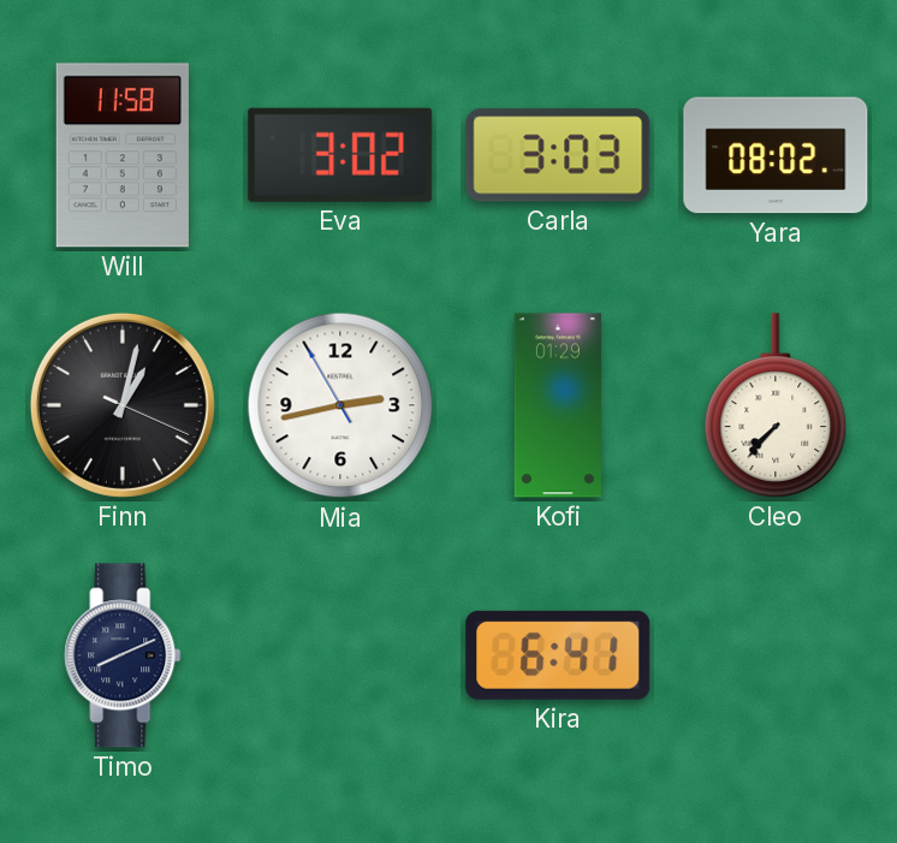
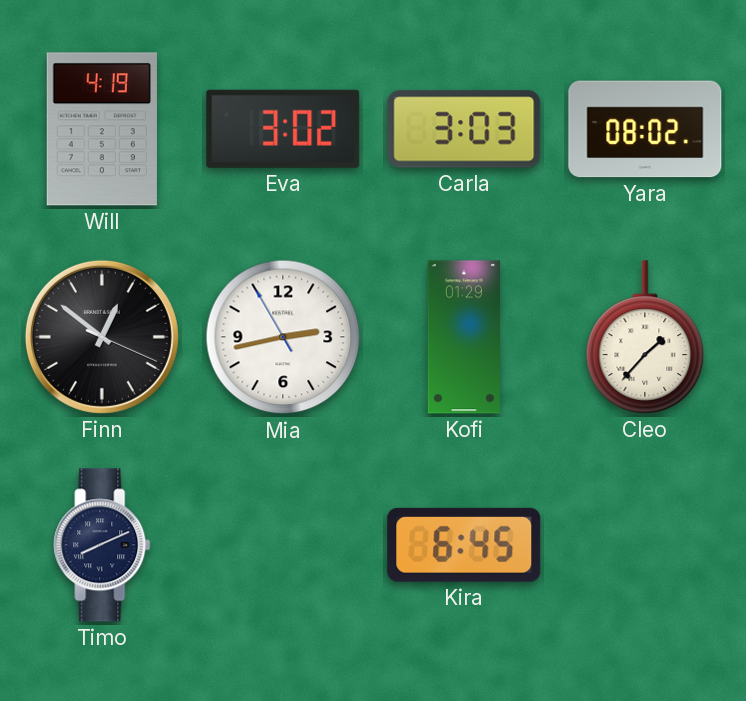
Will: 11:58 -> 4:19
Finn: 1:02 -> 12:51
Cleo: 7:37 -> 1:37
Kira: 6:41 -> 6:45
